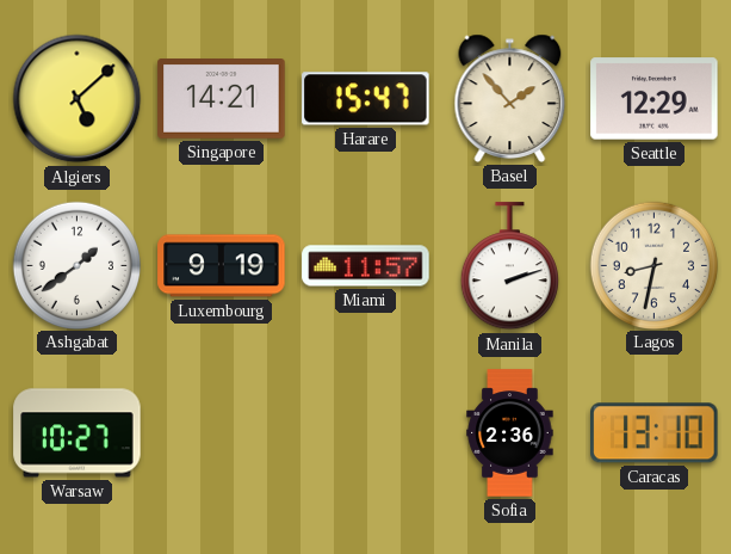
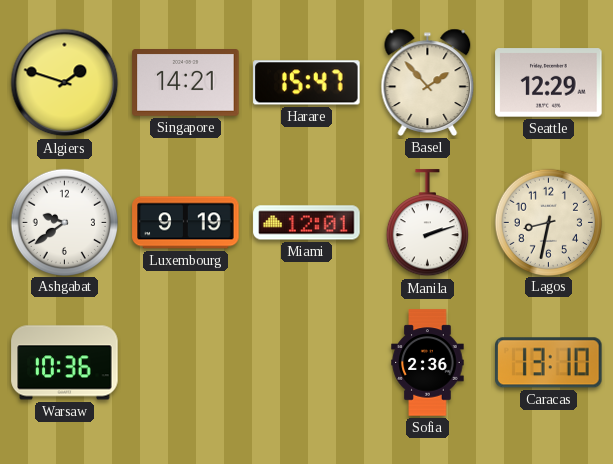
Algiers: 5:08 -> 1:48
Ashgabat: 1:39 -> 9:39
Miami: 11:57 -> 12:01
Warsaw: 10:27 -> 10:36
